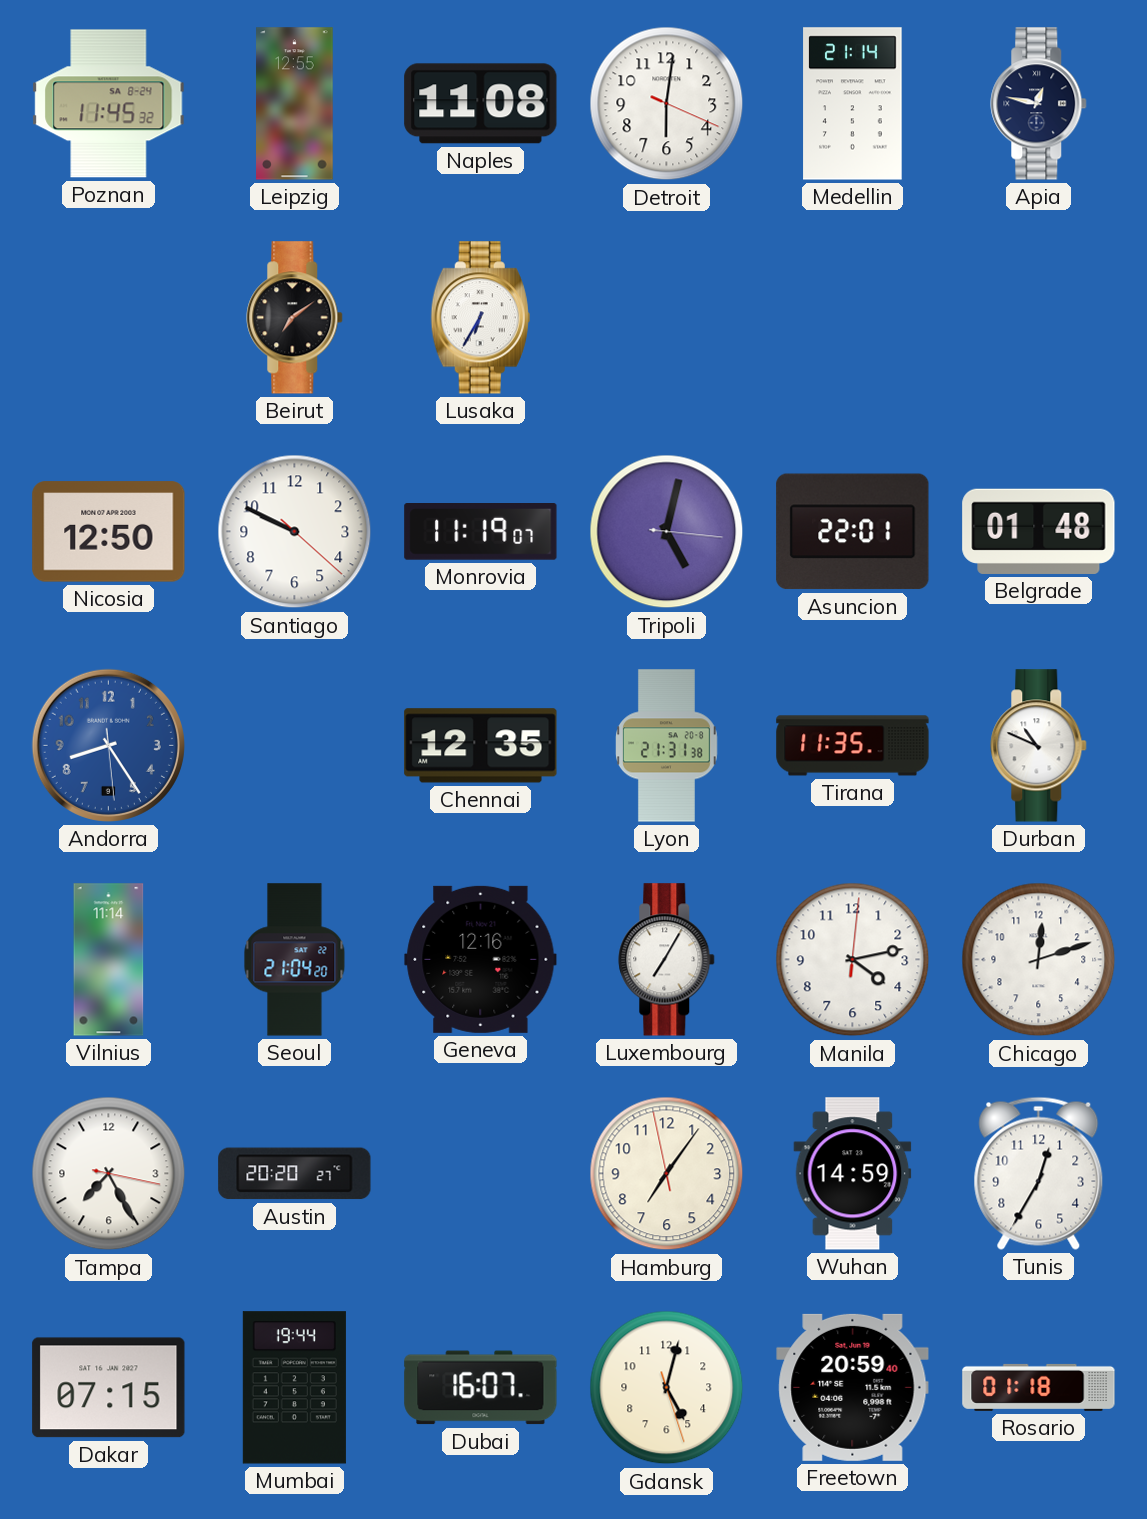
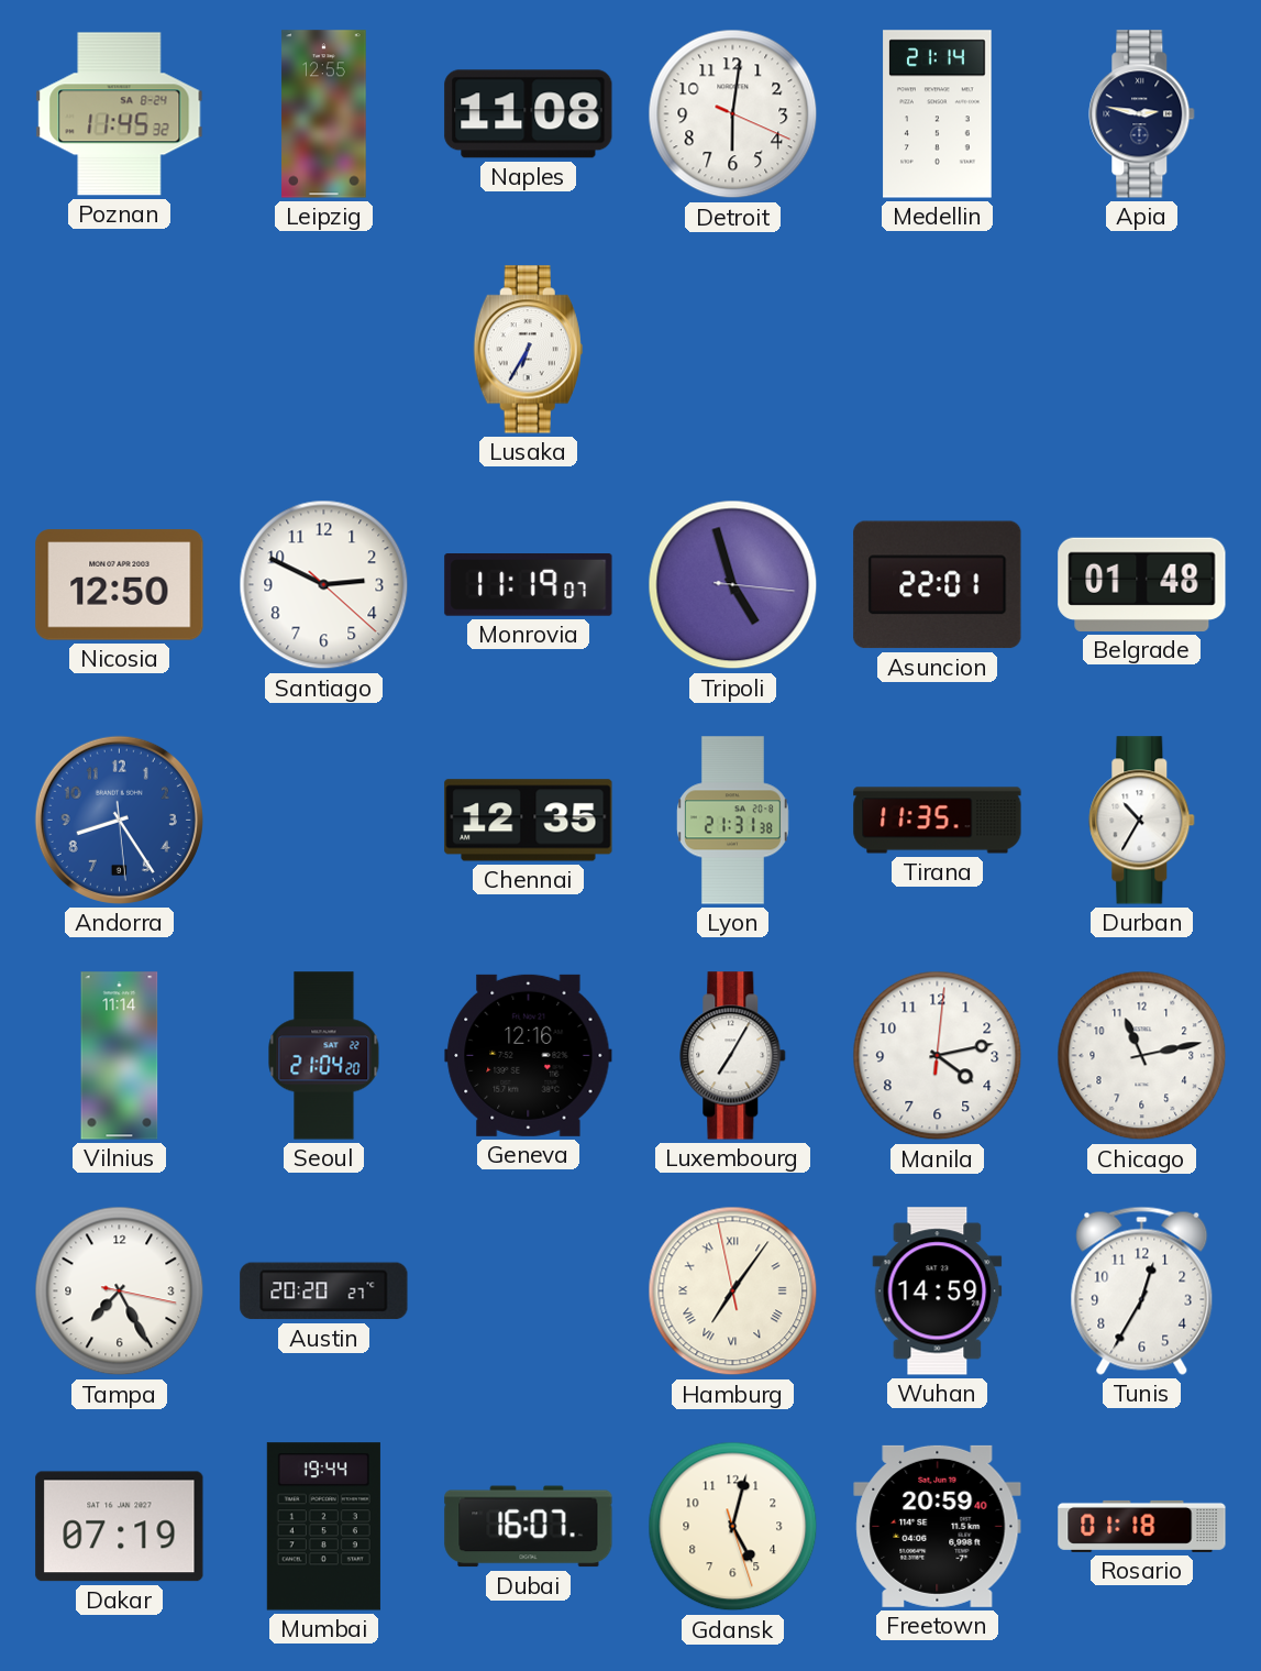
Apia: 12:47 -> 2:47
Beirut: 7:09 -> none
Santiago: 9:49 -> 2:49
Tripoli: 5:02 -> 4:57
Durban: 10:49 -> 10:35
Chicago: 12:12 -> 11:13
Hamburg numerals: Arabic -> Roman
Dakar: 07:15 -> 07:19
